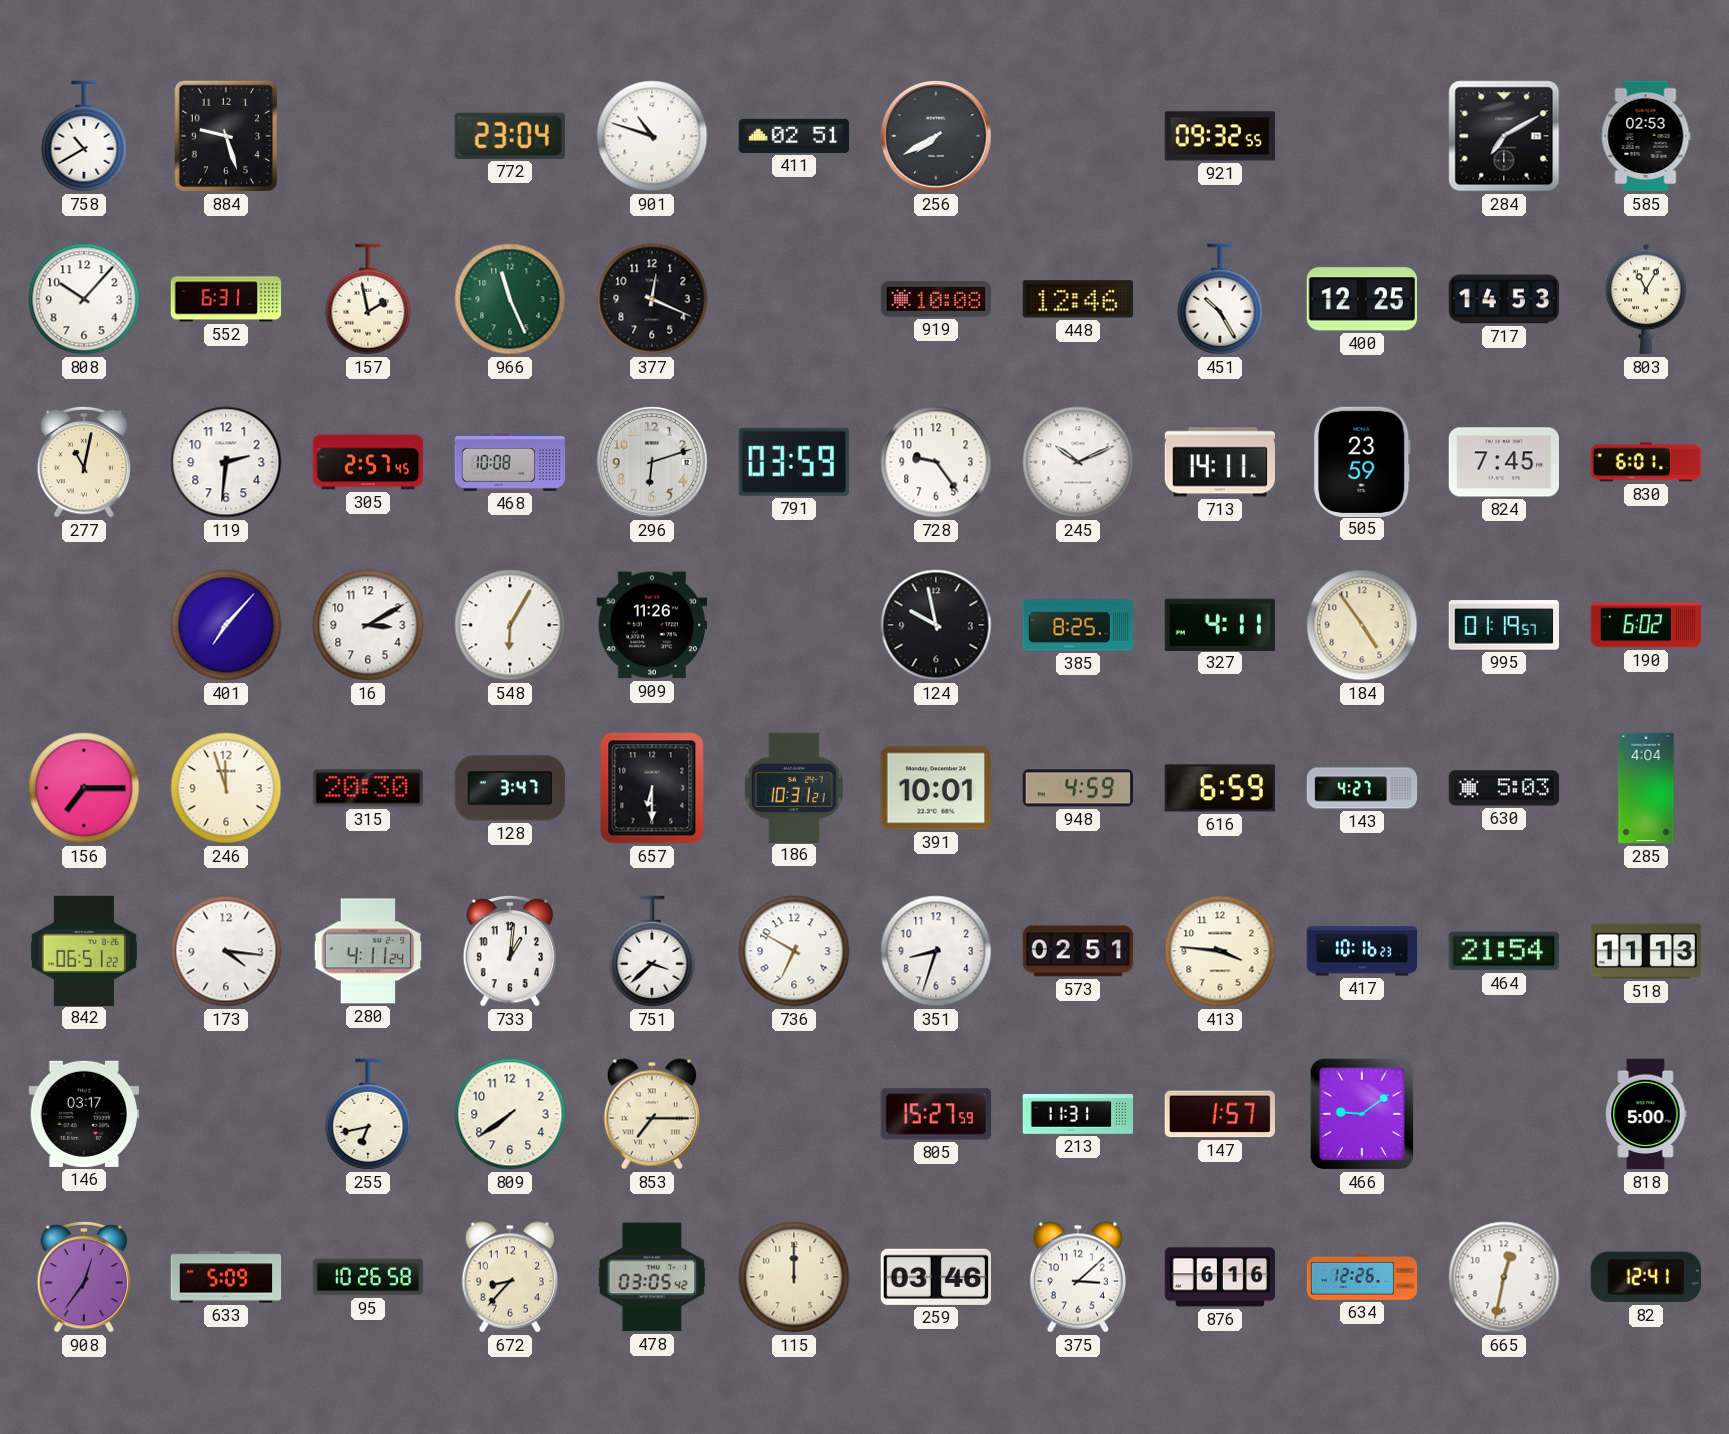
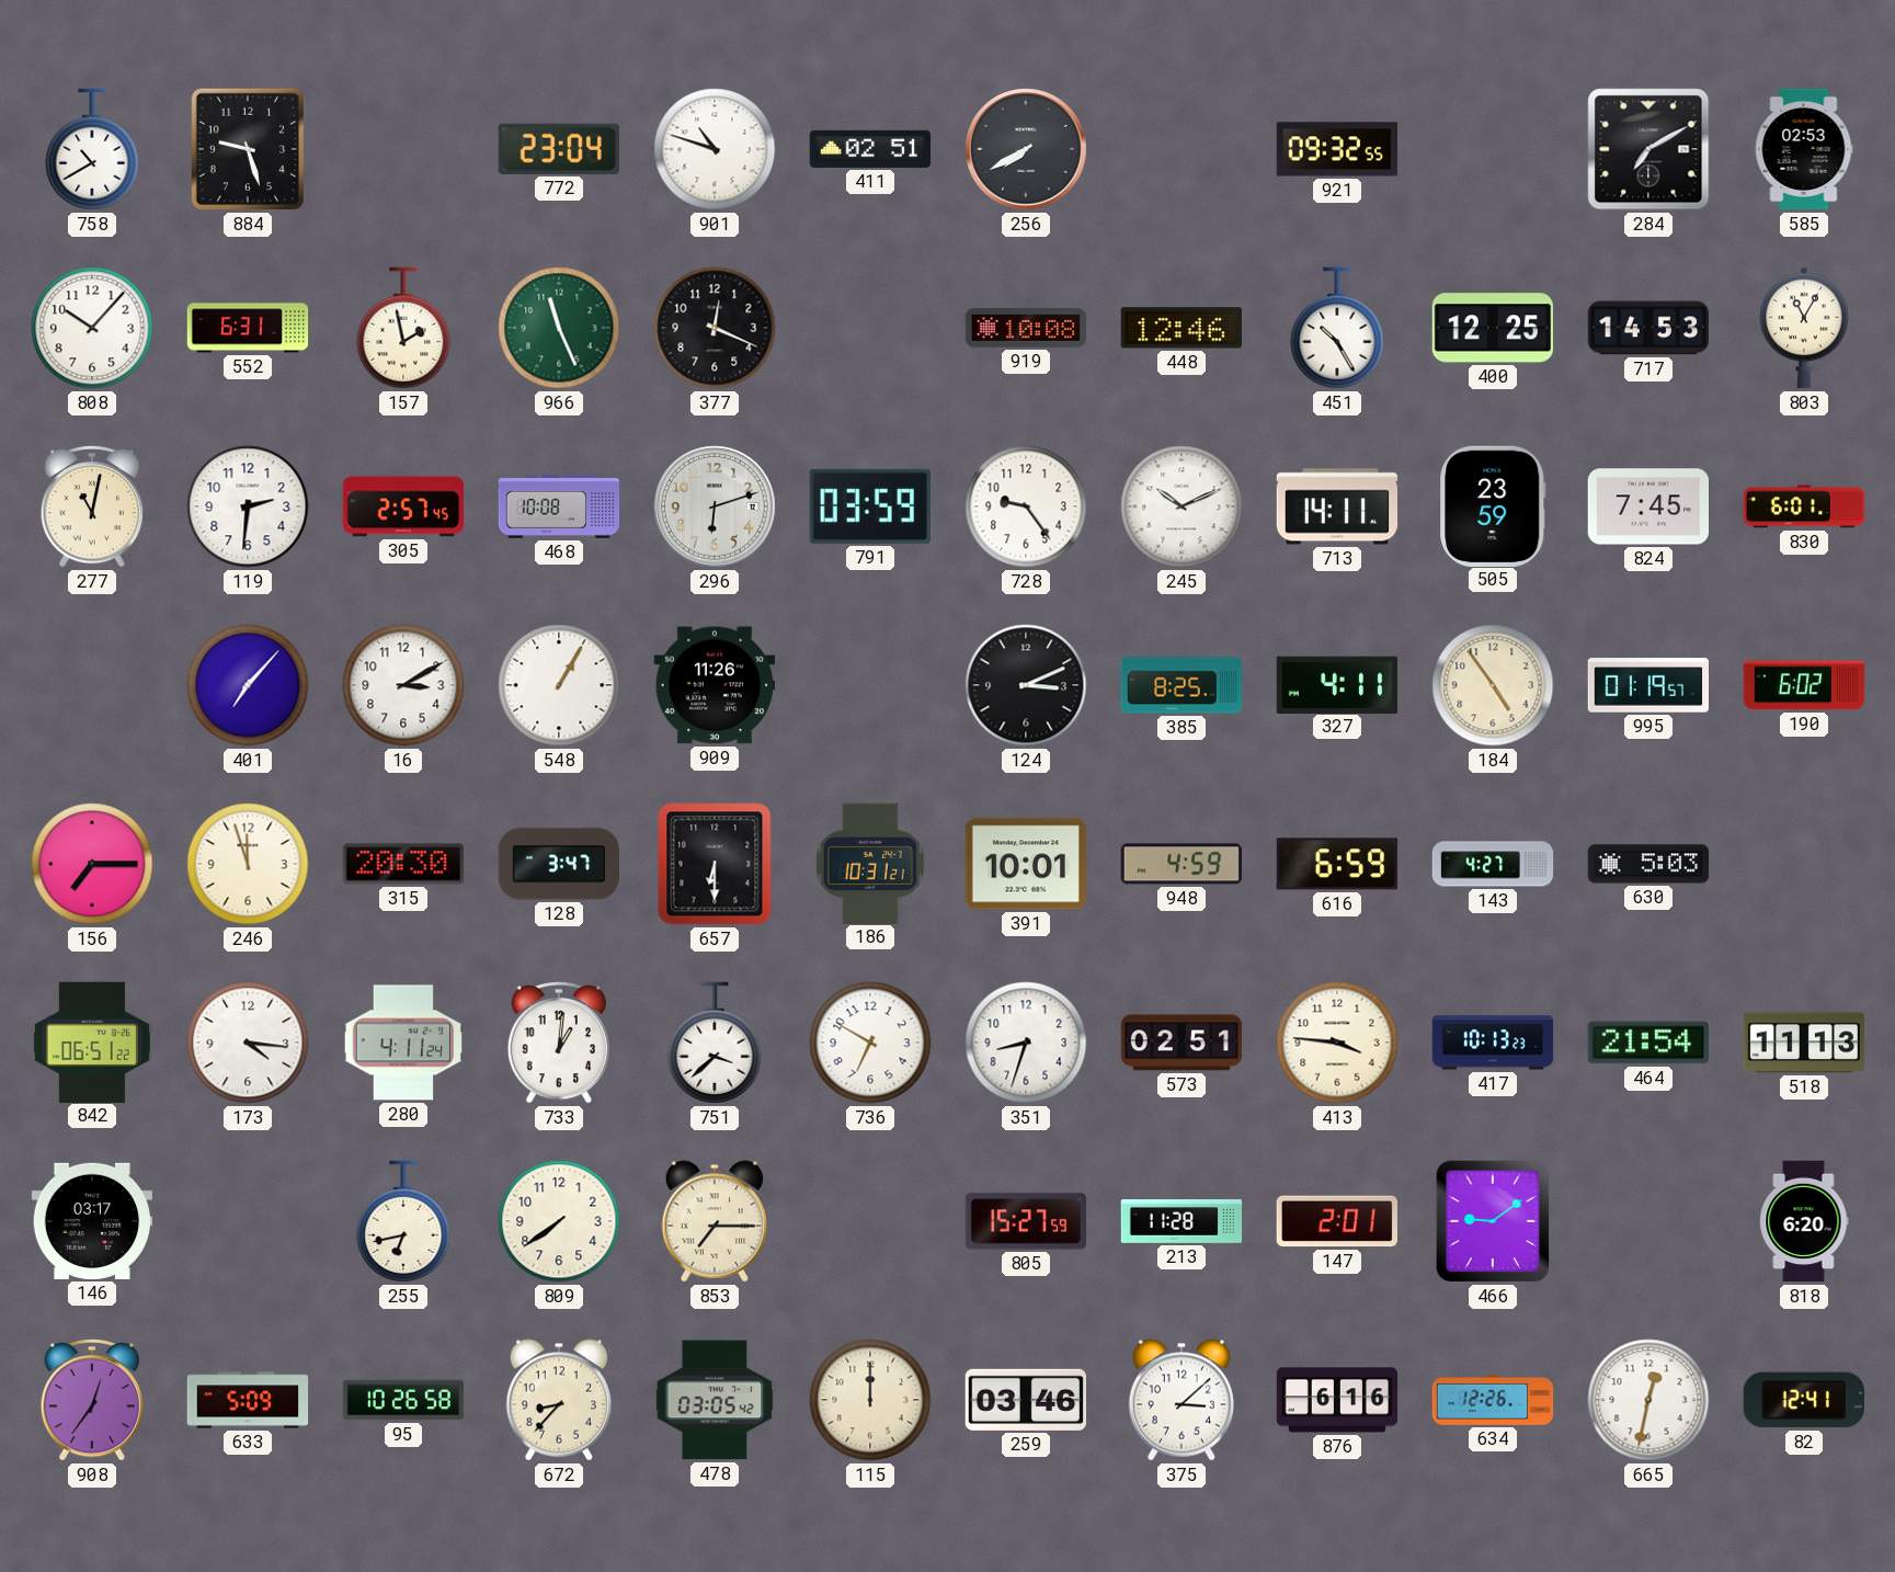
548: 6:05 -> 1:05
124: 9:58 -> 3:11
285: 4:04 -> none
417: 10:16 -> 10:13
213: 11:31 -> 11:28
147: 1:57 -> 2:01
818: 5:00 -> 6:20
